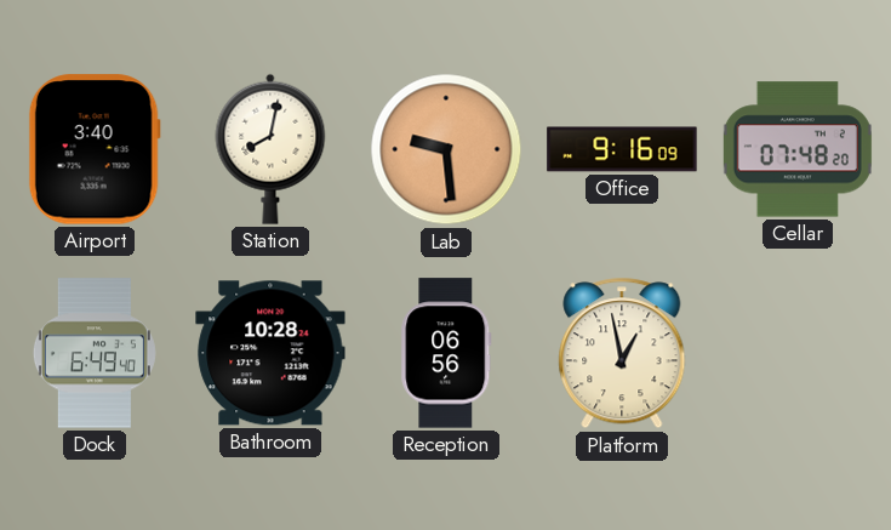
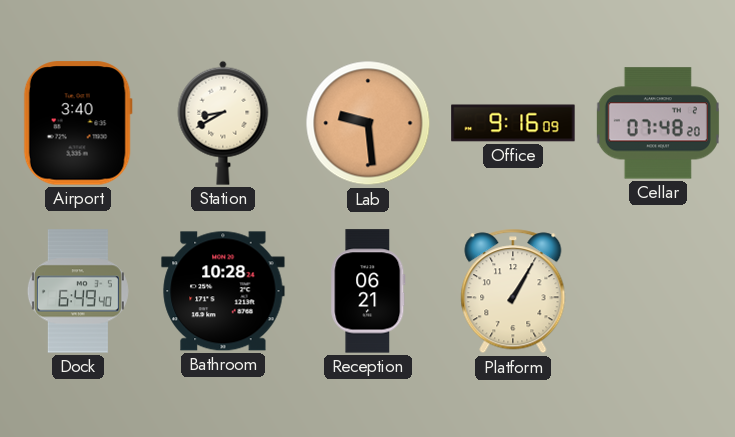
Station: 8:02 -> 8:40
Reception: 06:56 -> 06:21
Platform: 12:58 -> 1:05
